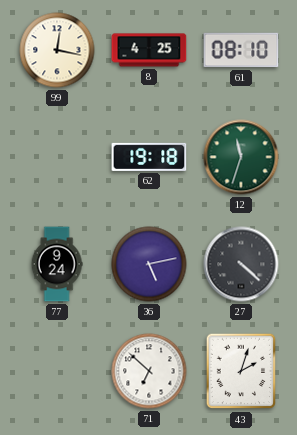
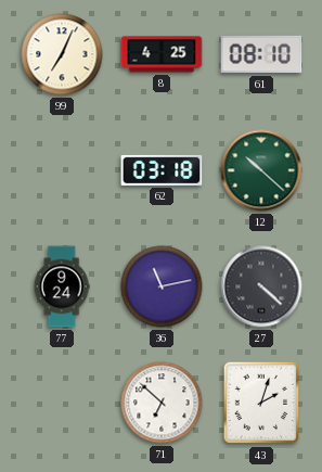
99: 12:17 -> 7:04
62: 19:18 -> 03:18
12: 11:33 -> 10:22
36: 5:13 -> 11:13
